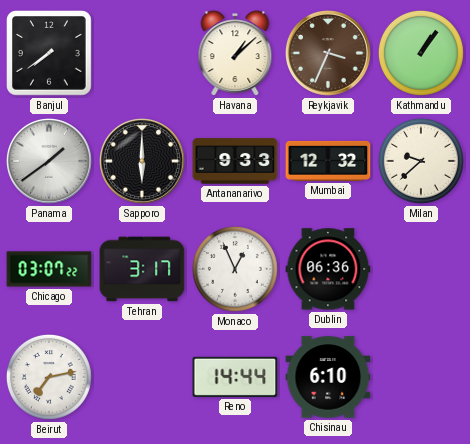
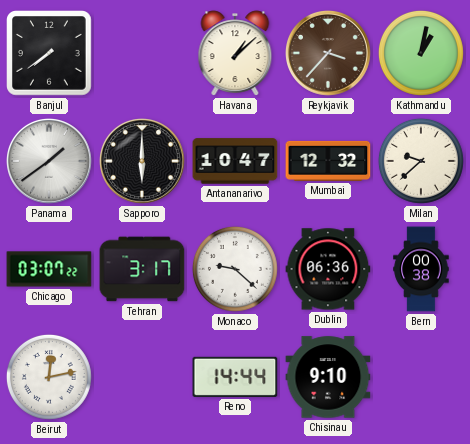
Reykjavik: 3:34 -> 3:37
Kathmandu: 1:06 -> 1:02
Antananarivo: 9:33 -> 10:47
Monaco: 12:56 -> 9:22
Bern: none -> 00:38
Beirut: 7:13 -> 12:13
Chisinau: 6:10 -> 9:10
